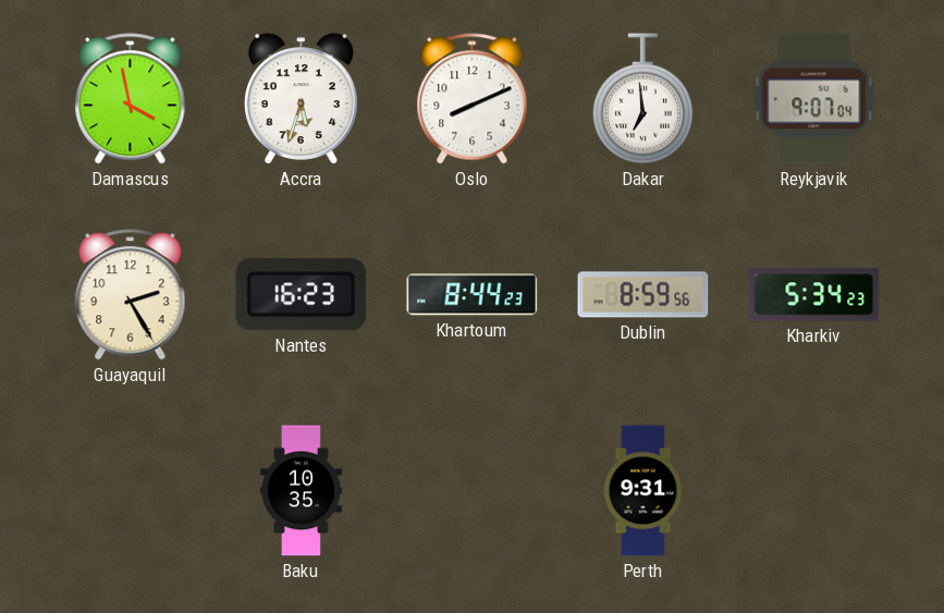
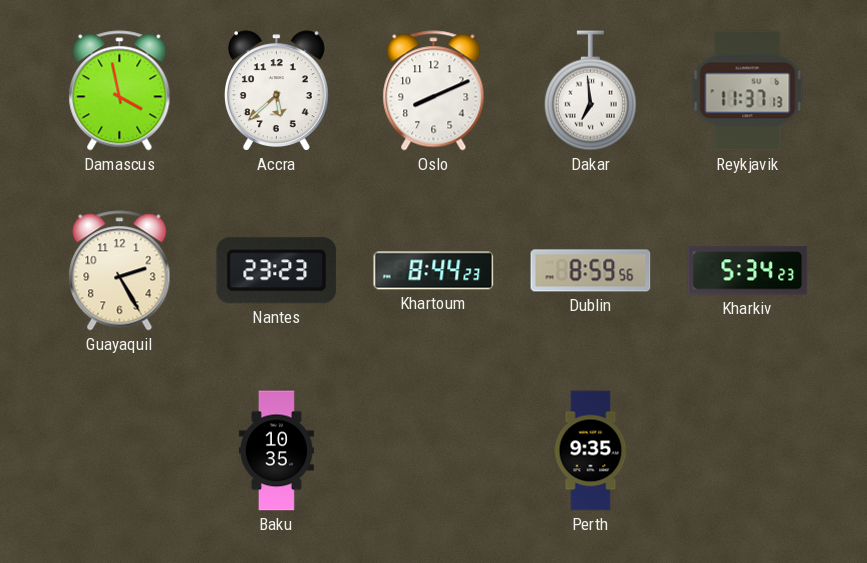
Accra: 5:33 -> 5:38
Reykjavik: 9:07 -> 11:37
Nantes: 16:23 -> 23:23
Perth: 9:31 -> 9:35
